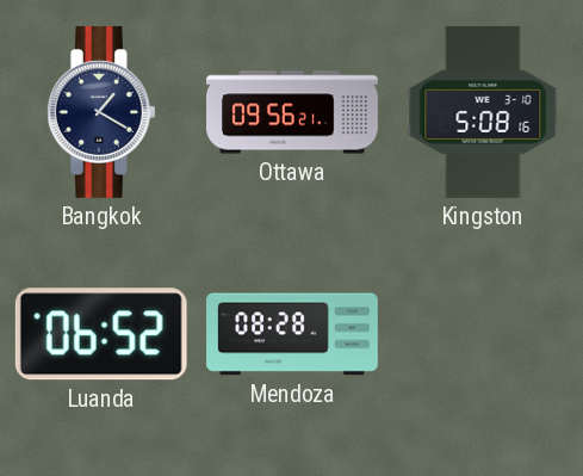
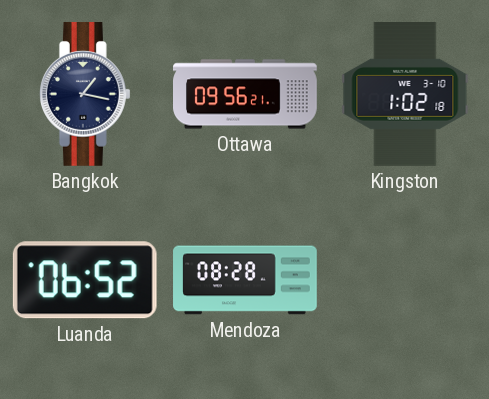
Bangkok: 1:20 -> 1:17
Kingston: 5:08 -> 1:02
